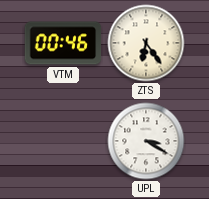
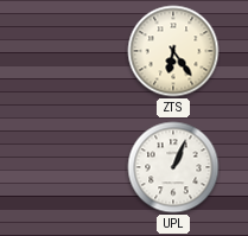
VTM: 00:46 -> none
UPL: 3:20 -> 1:04
